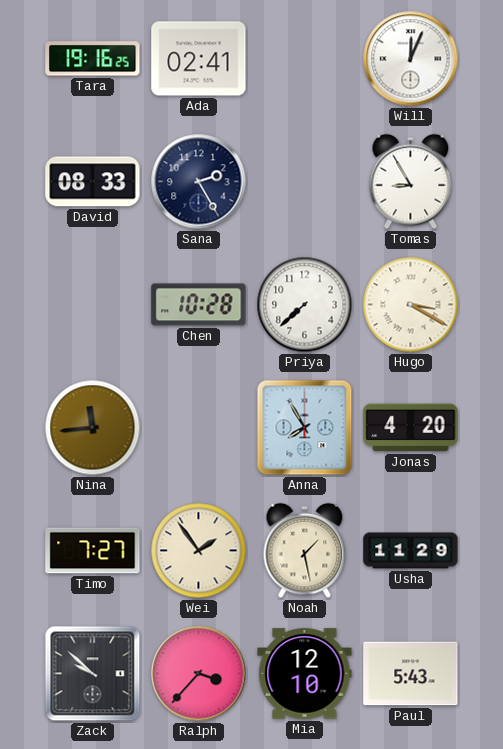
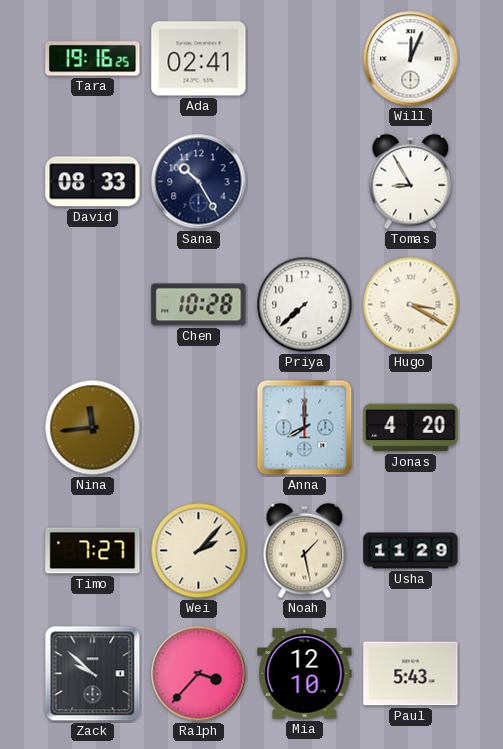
Sana: 2:25 -> 10:25
Anna: 7:55 -> 8:00
Wei: 1:54 -> 2:07
